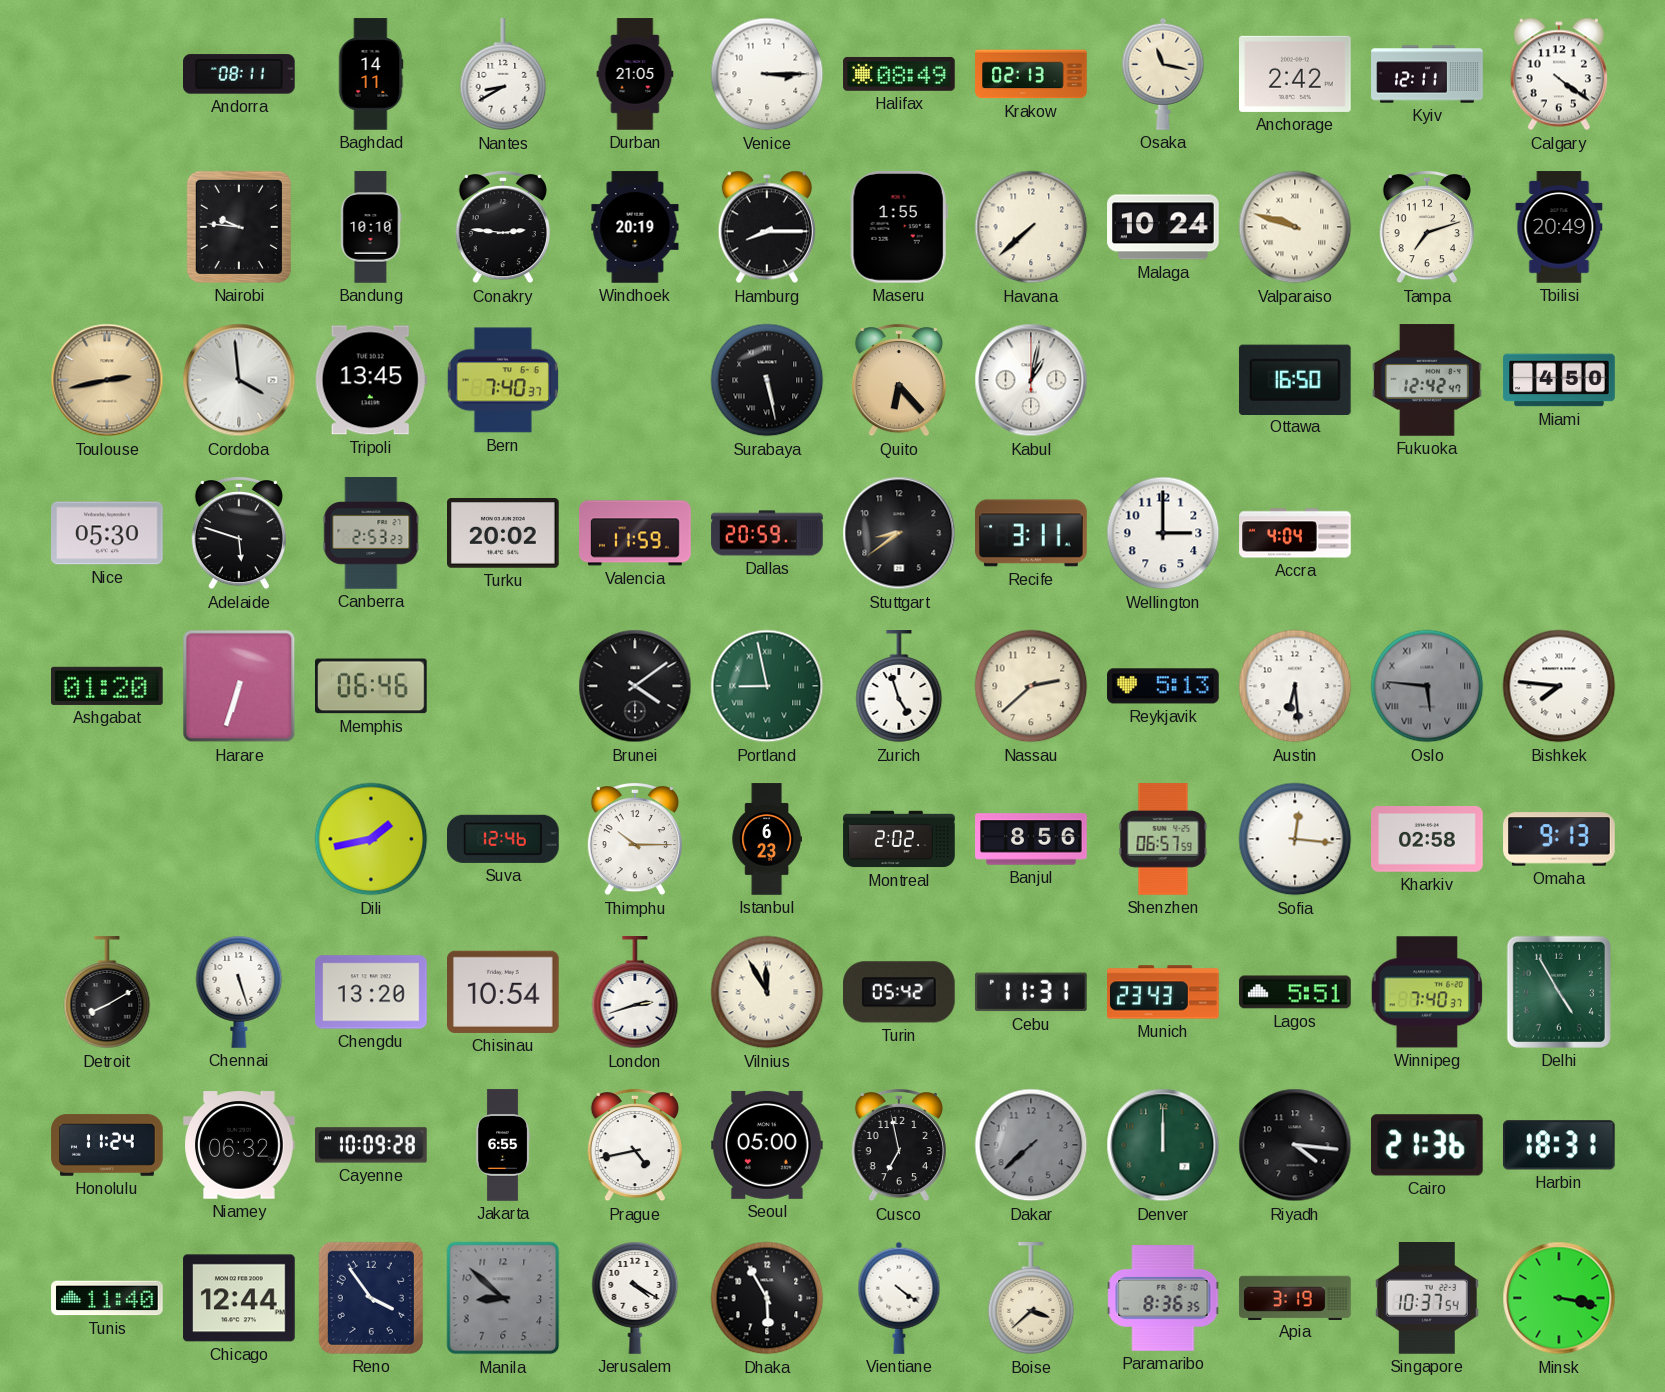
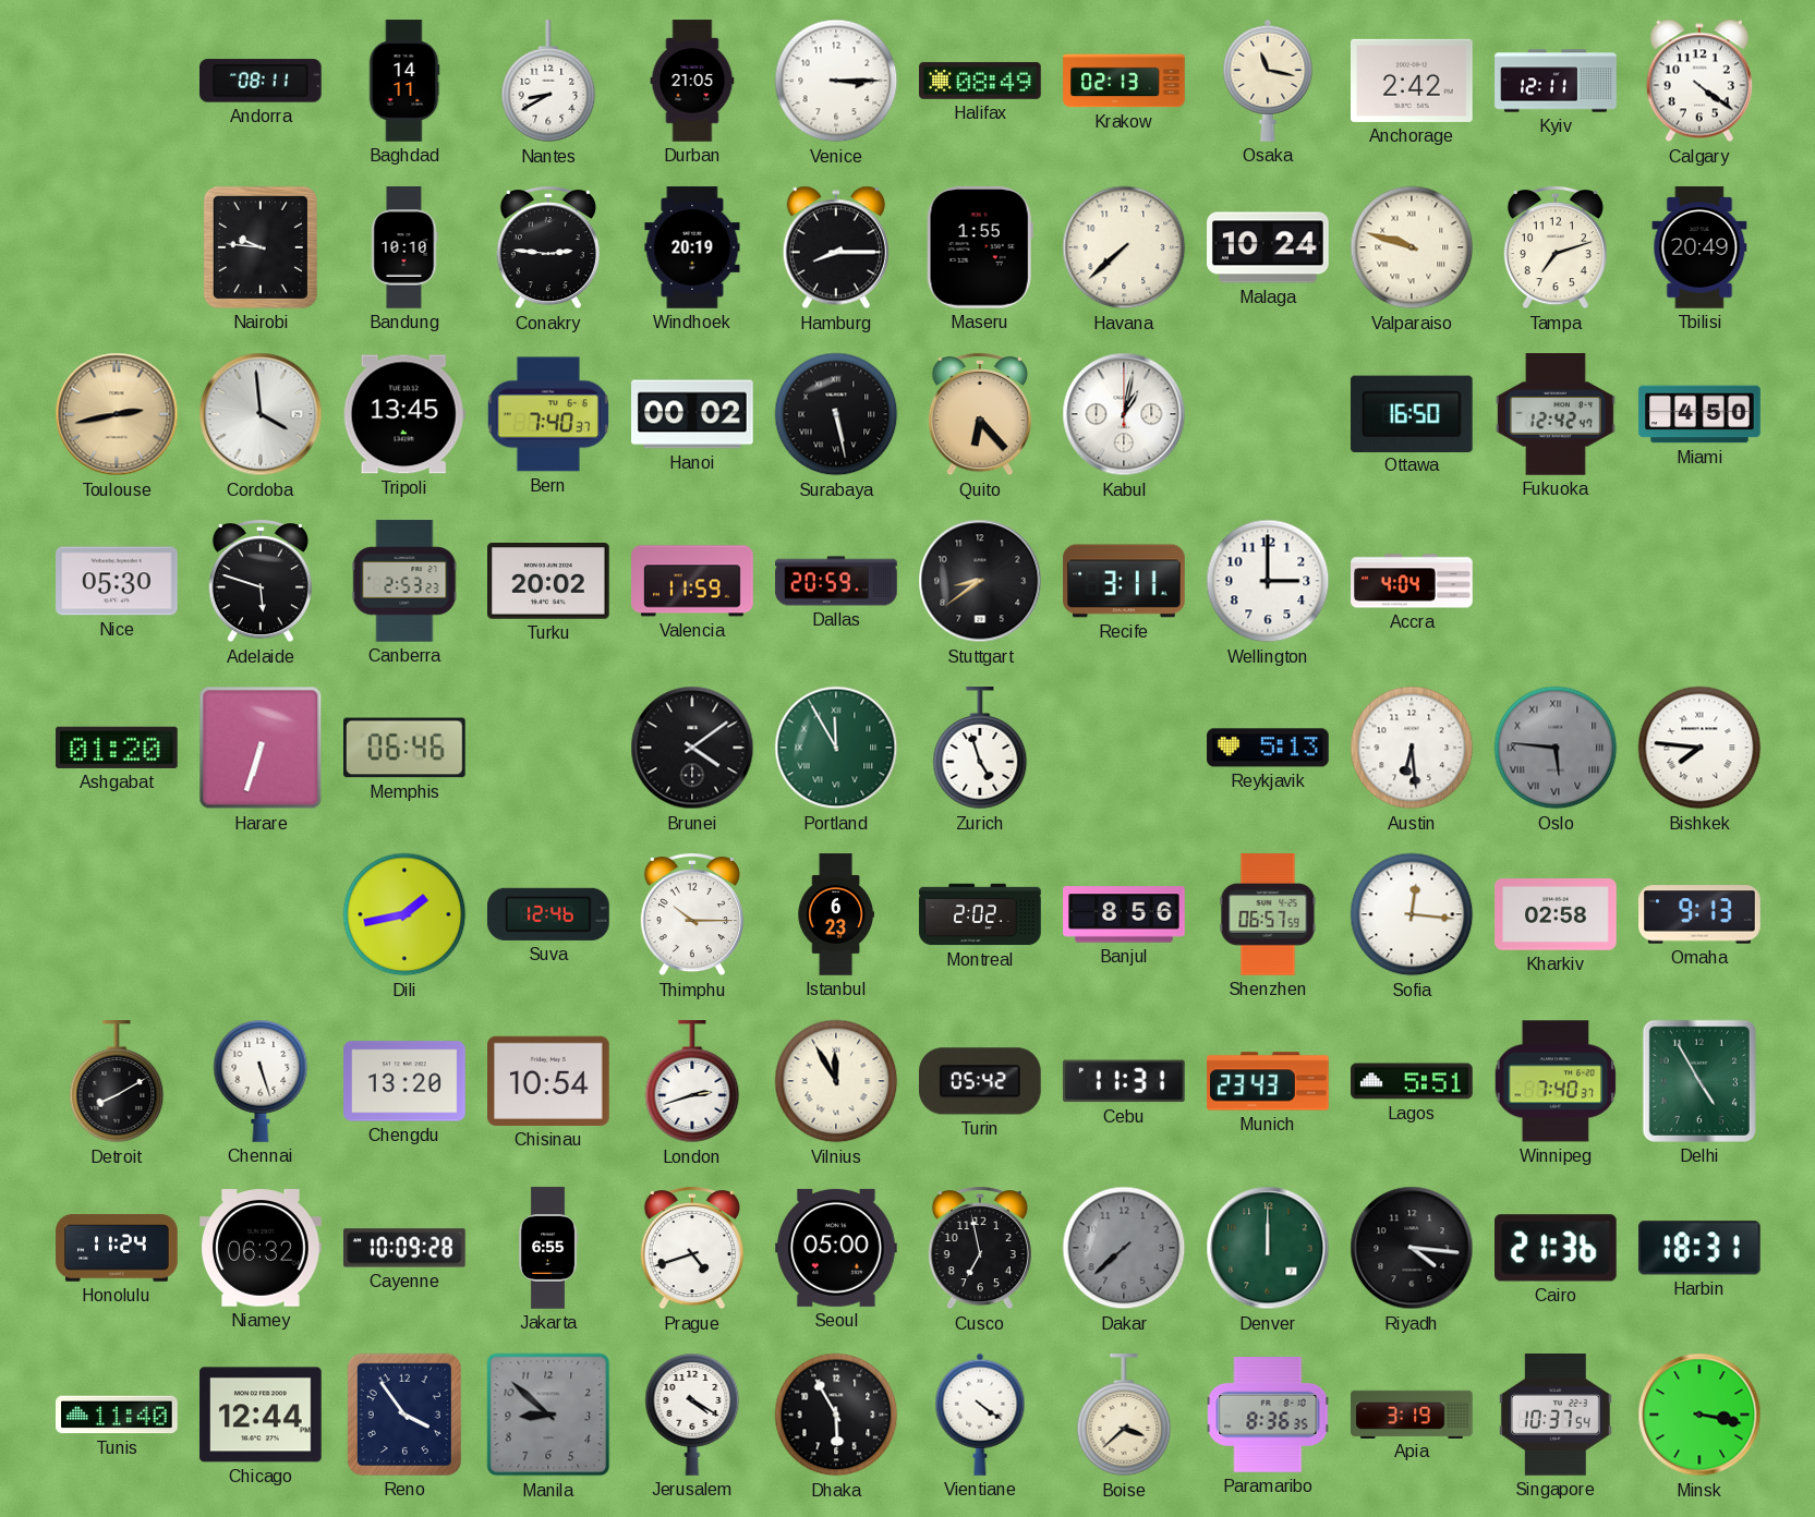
Hanoi: none -> 00:02
Portland: 8:58 -> 11:55
Nassau: 2:38 -> none
Prague: 4:43 -> 4:42
